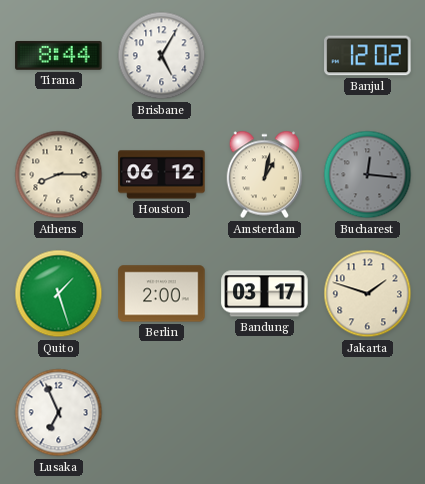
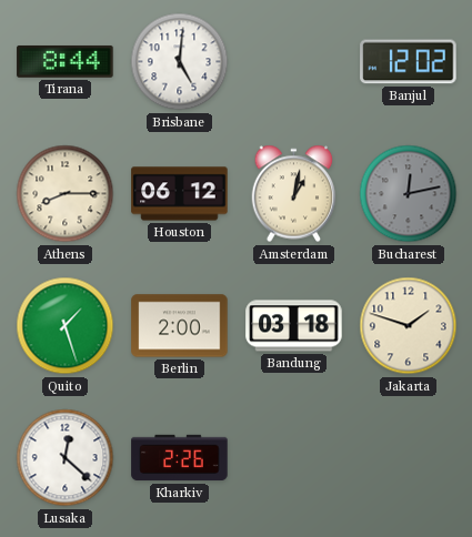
Brisbane: 5:05 -> 5:01
Bucharest: 12:16 -> 12:13
Bandung: 03:17 -> 03:18
Lusaka: 6:56 -> 12:22
Kharkiv: none -> 2:26
